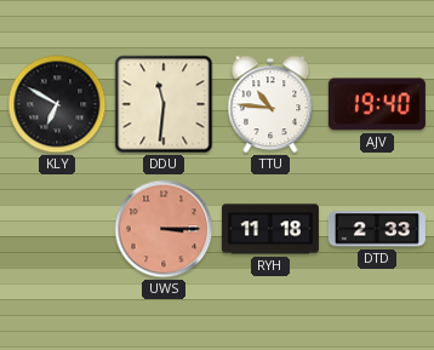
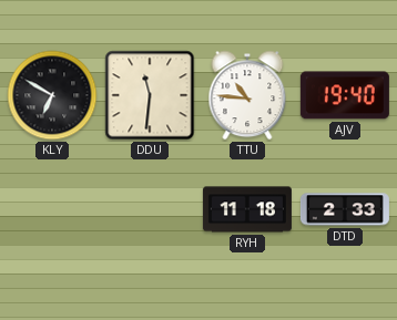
UWS: 3:15 -> none
